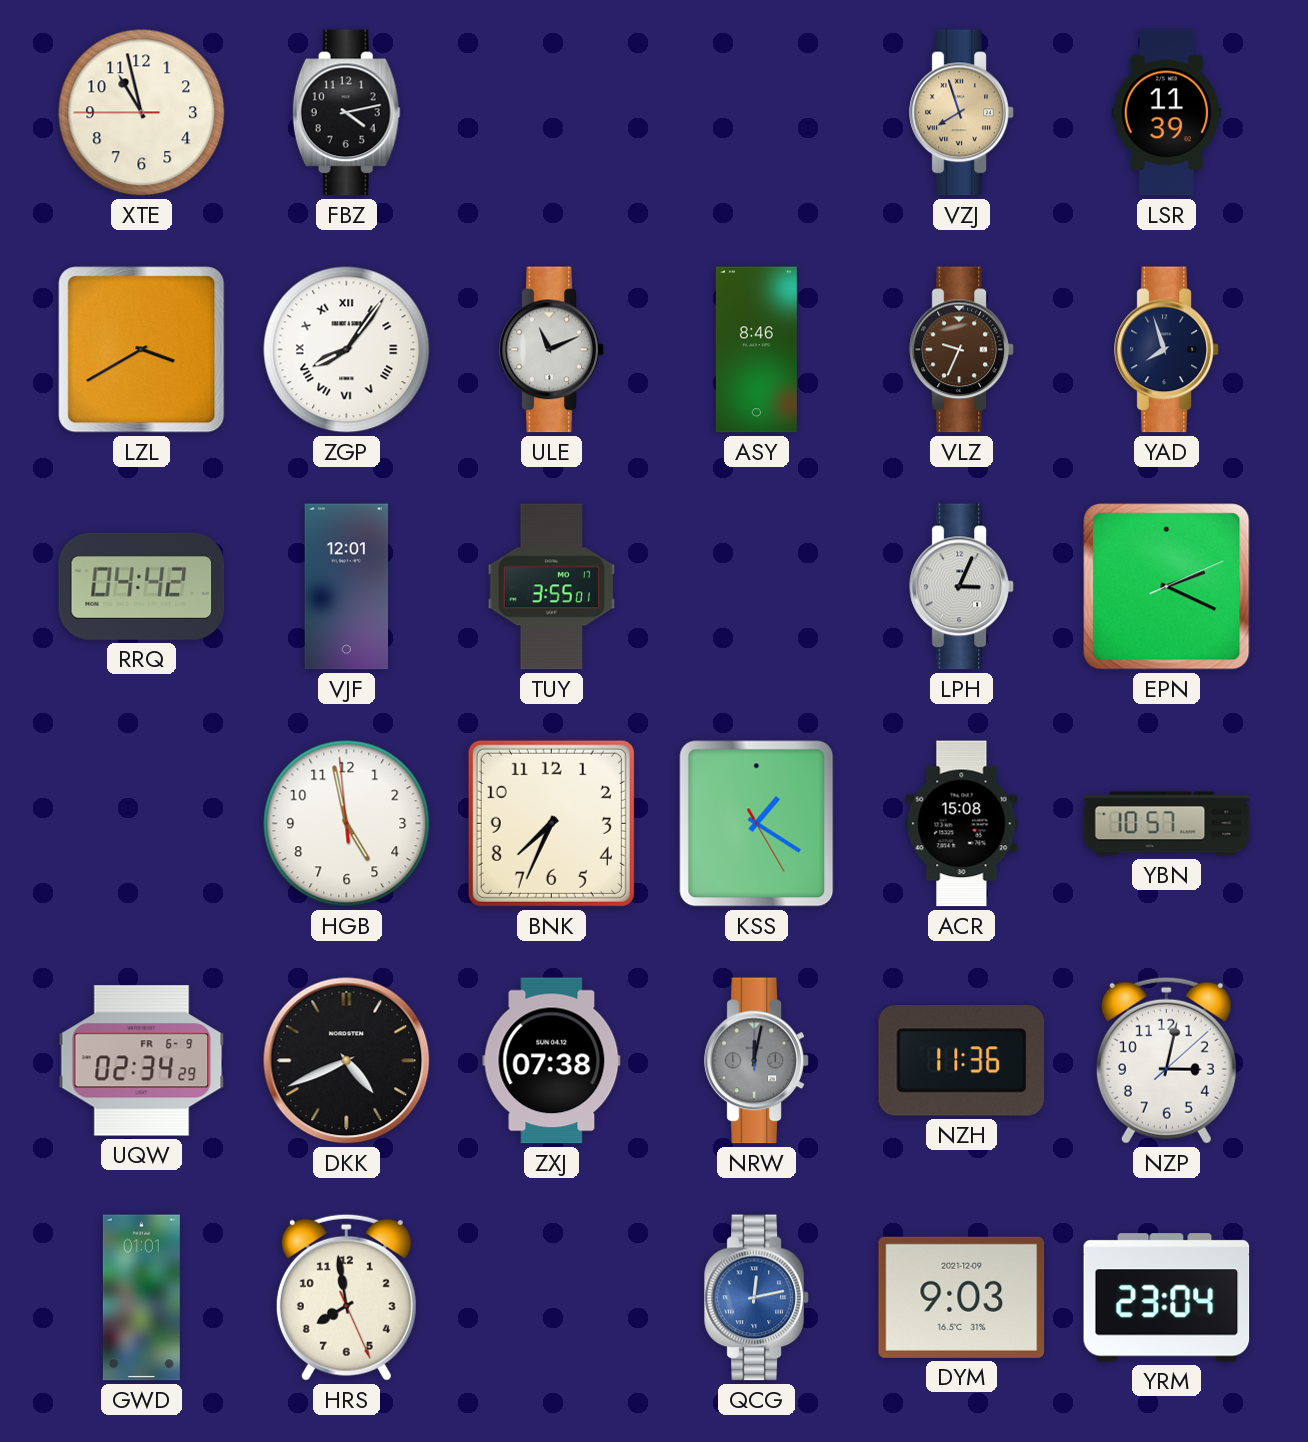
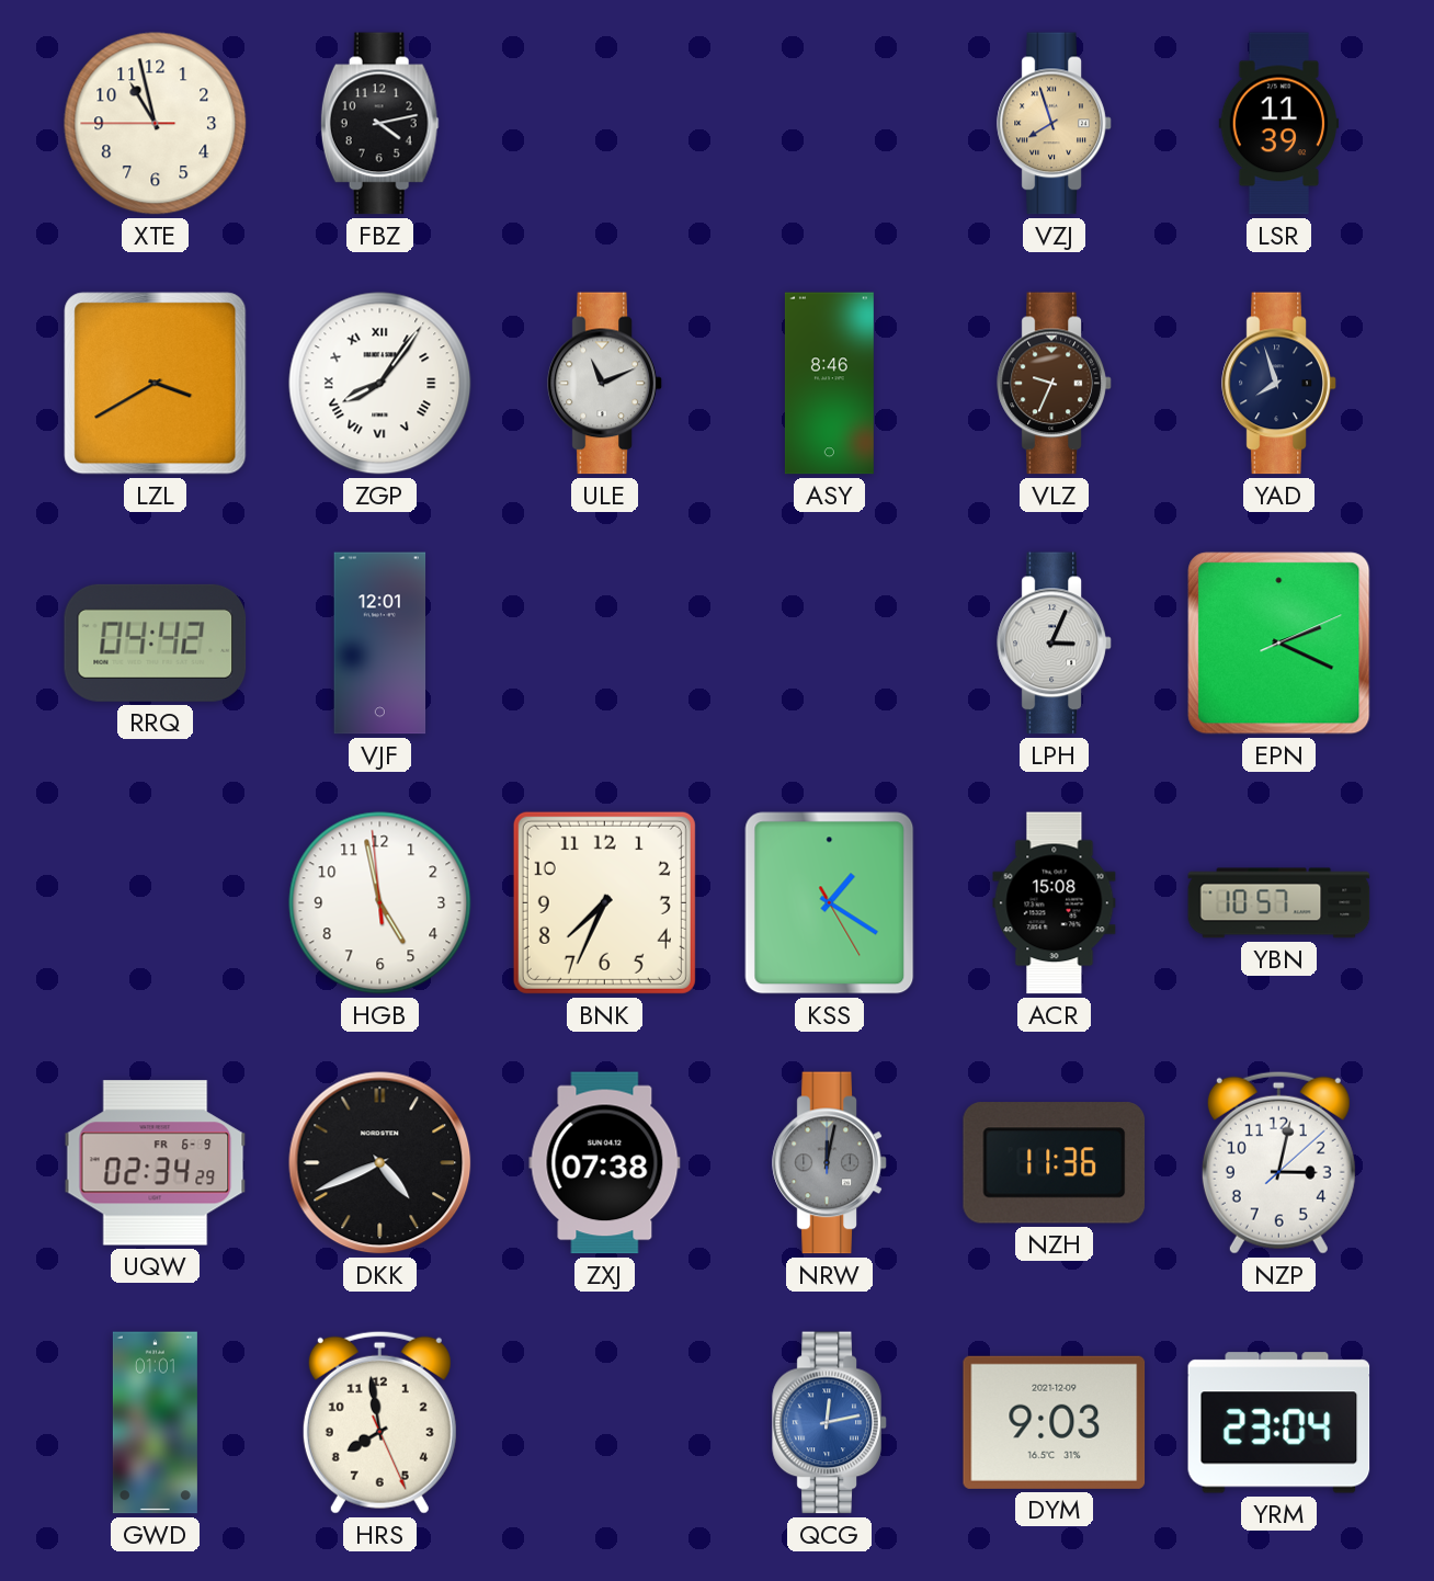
TUY: 3:55 -> none
